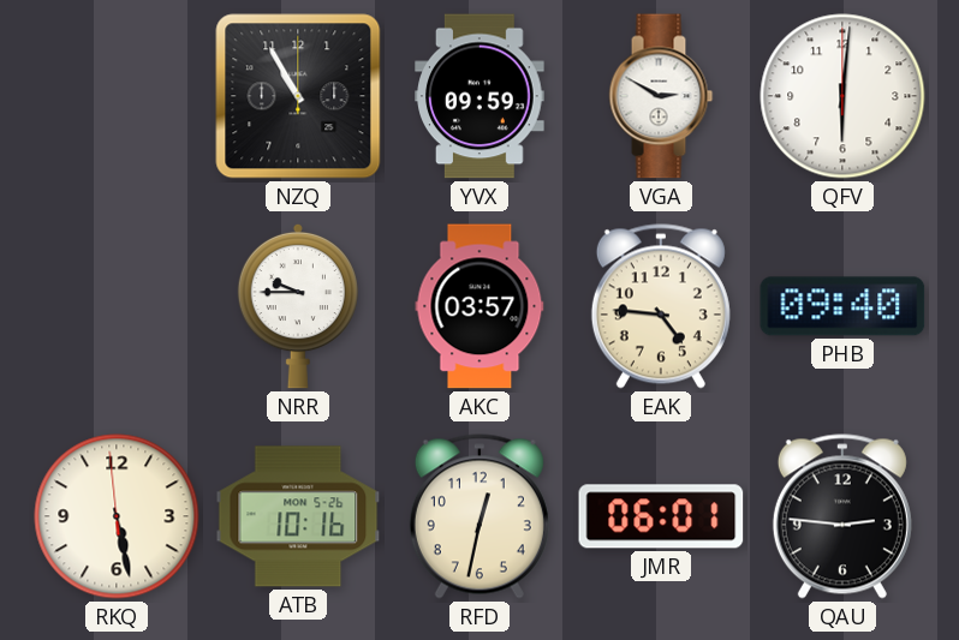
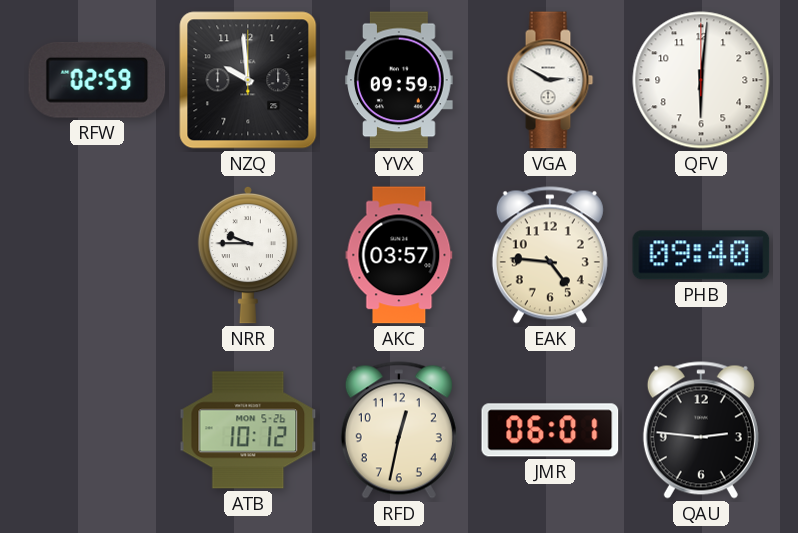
RFW: none -> 02:59
NZQ: 10:55 -> 9:59
RKQ: 5:27 -> none
ATB: 10:16 -> 10:12
